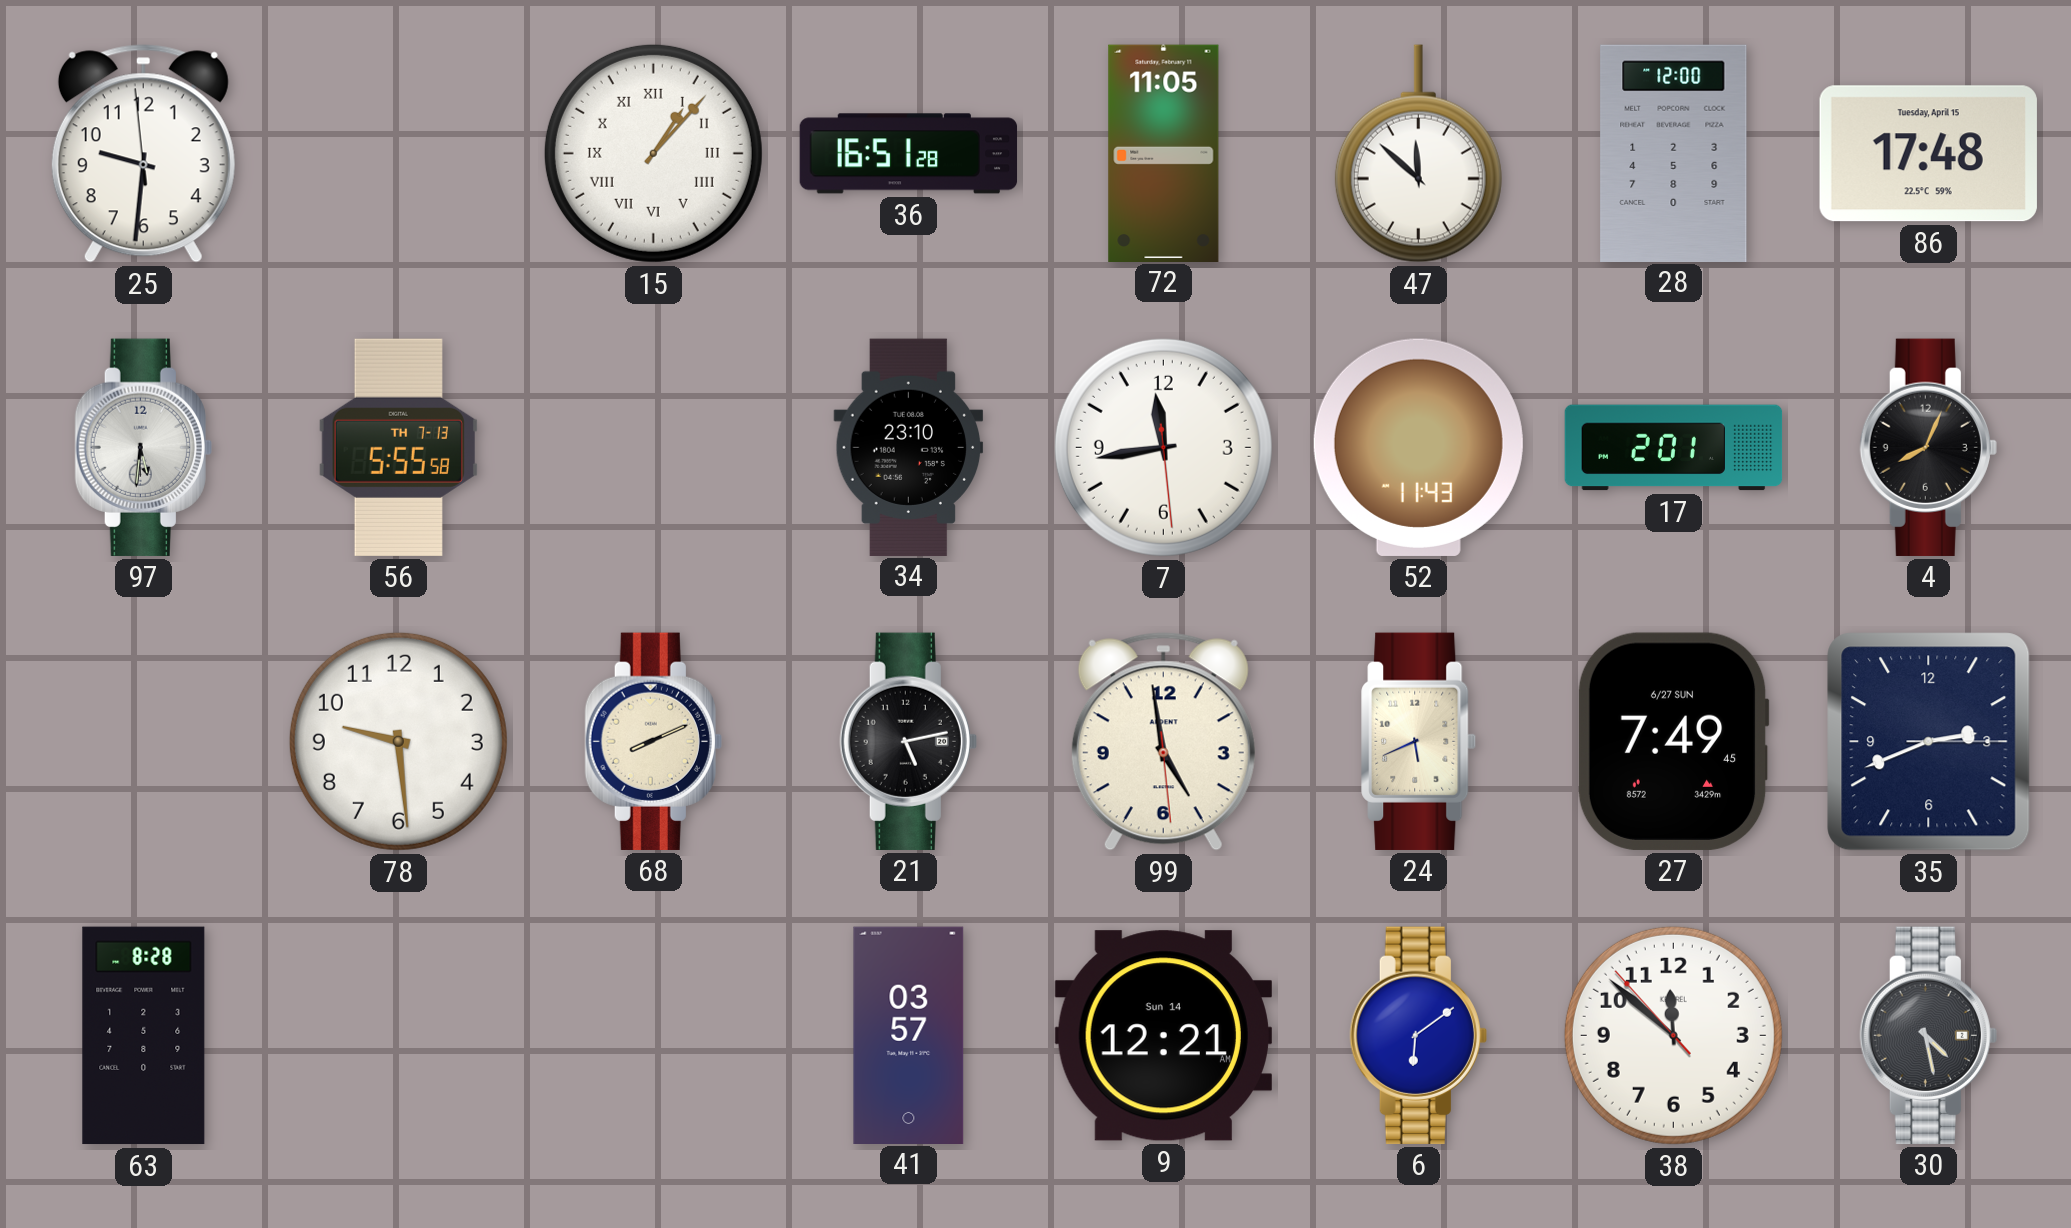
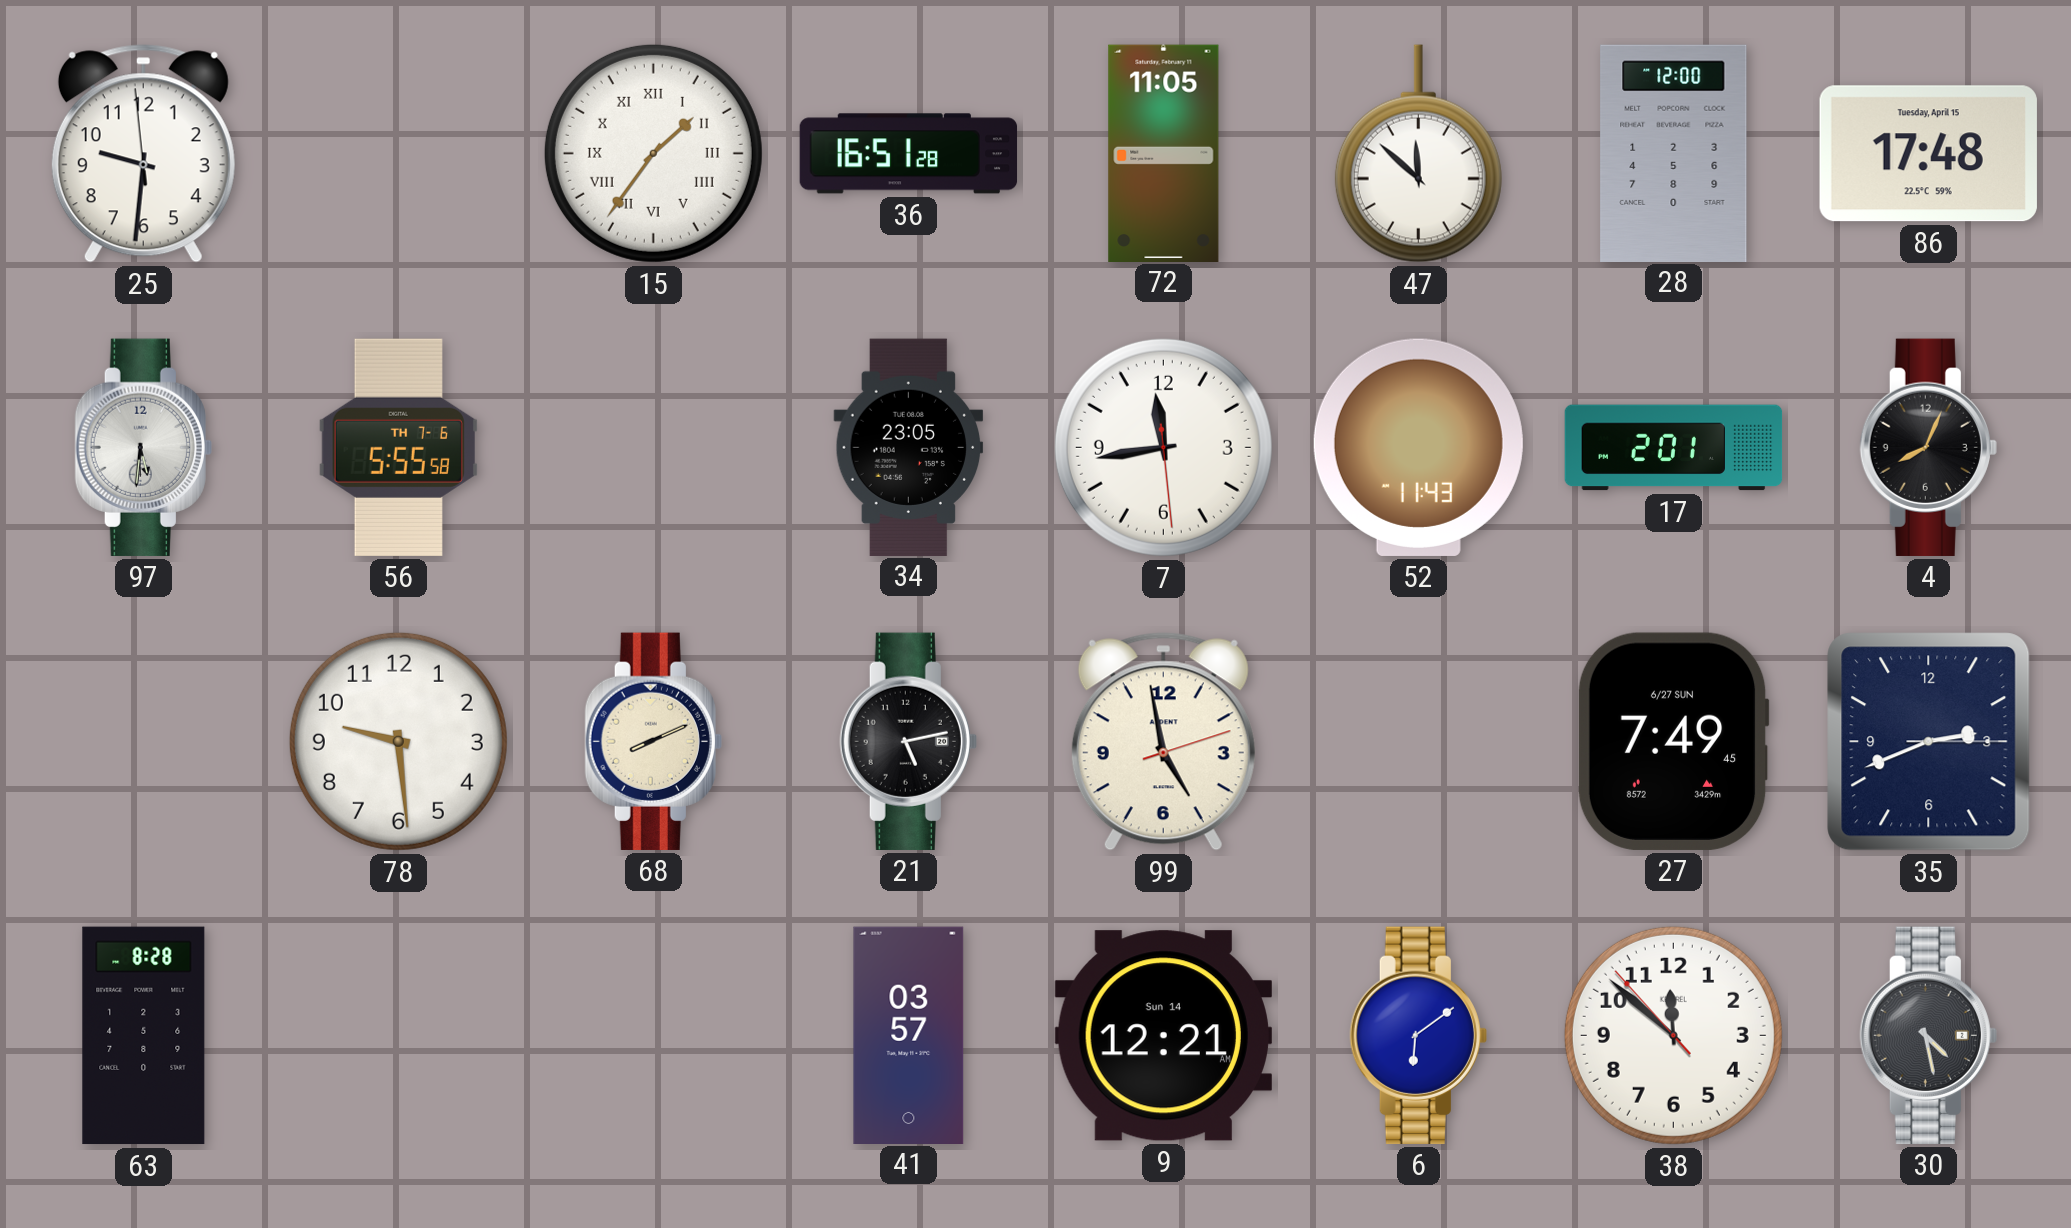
15: 1:07 -> 1:36
56 date: TH 7-13 -> TH 7-6
34: 23:10 -> 23:05
99: 4:58:29 -> 4:58:12
24: 5:41 -> none
